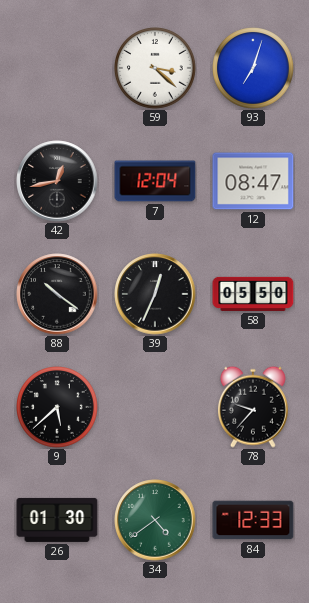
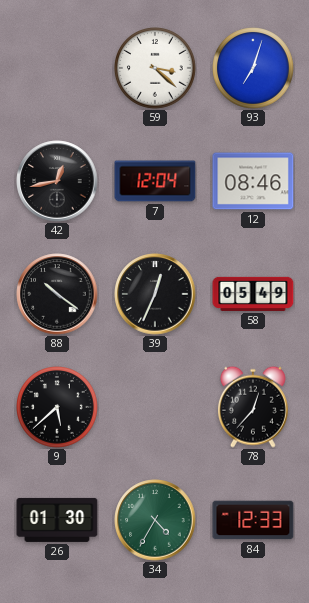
12: 08:47 -> 08:46
58: 05:50 -> 05:49
78: 9:37 -> 12:37
34: 4:39 -> 4:35
